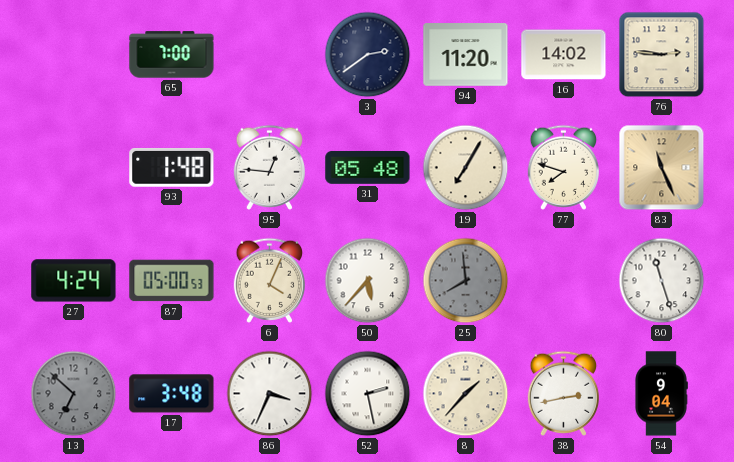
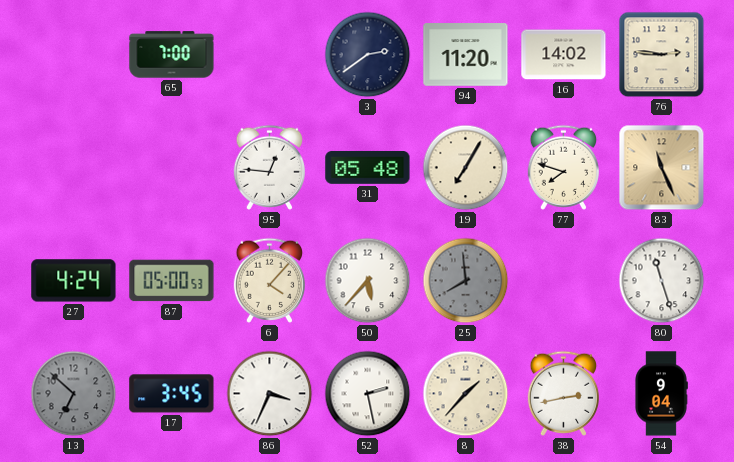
93: 1:48 -> none
6: 4:04 -> 4:07
17: 3:48 -> 3:45
